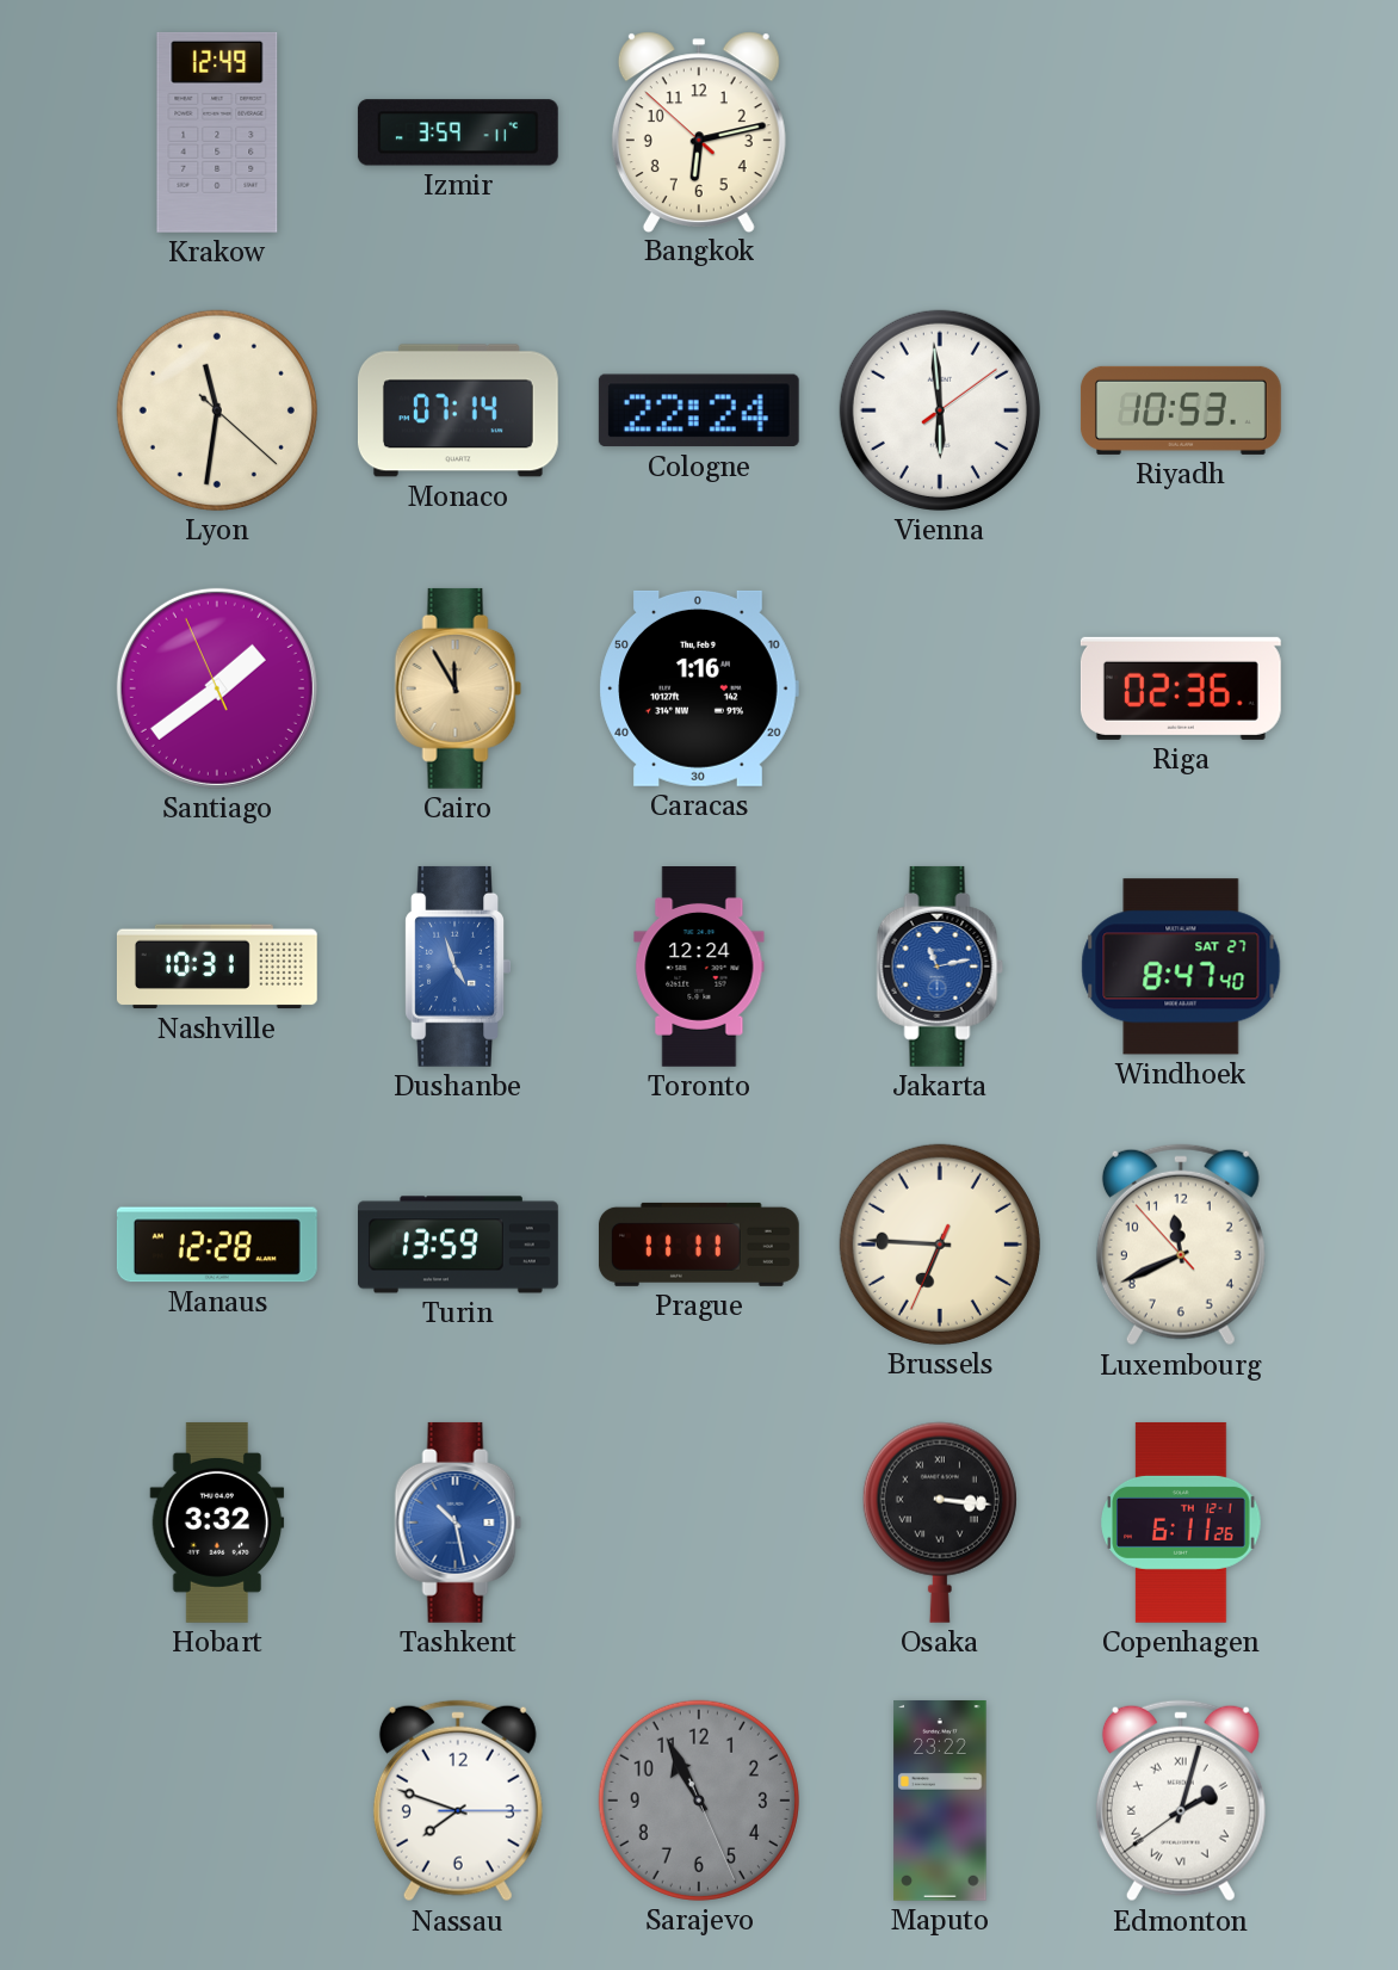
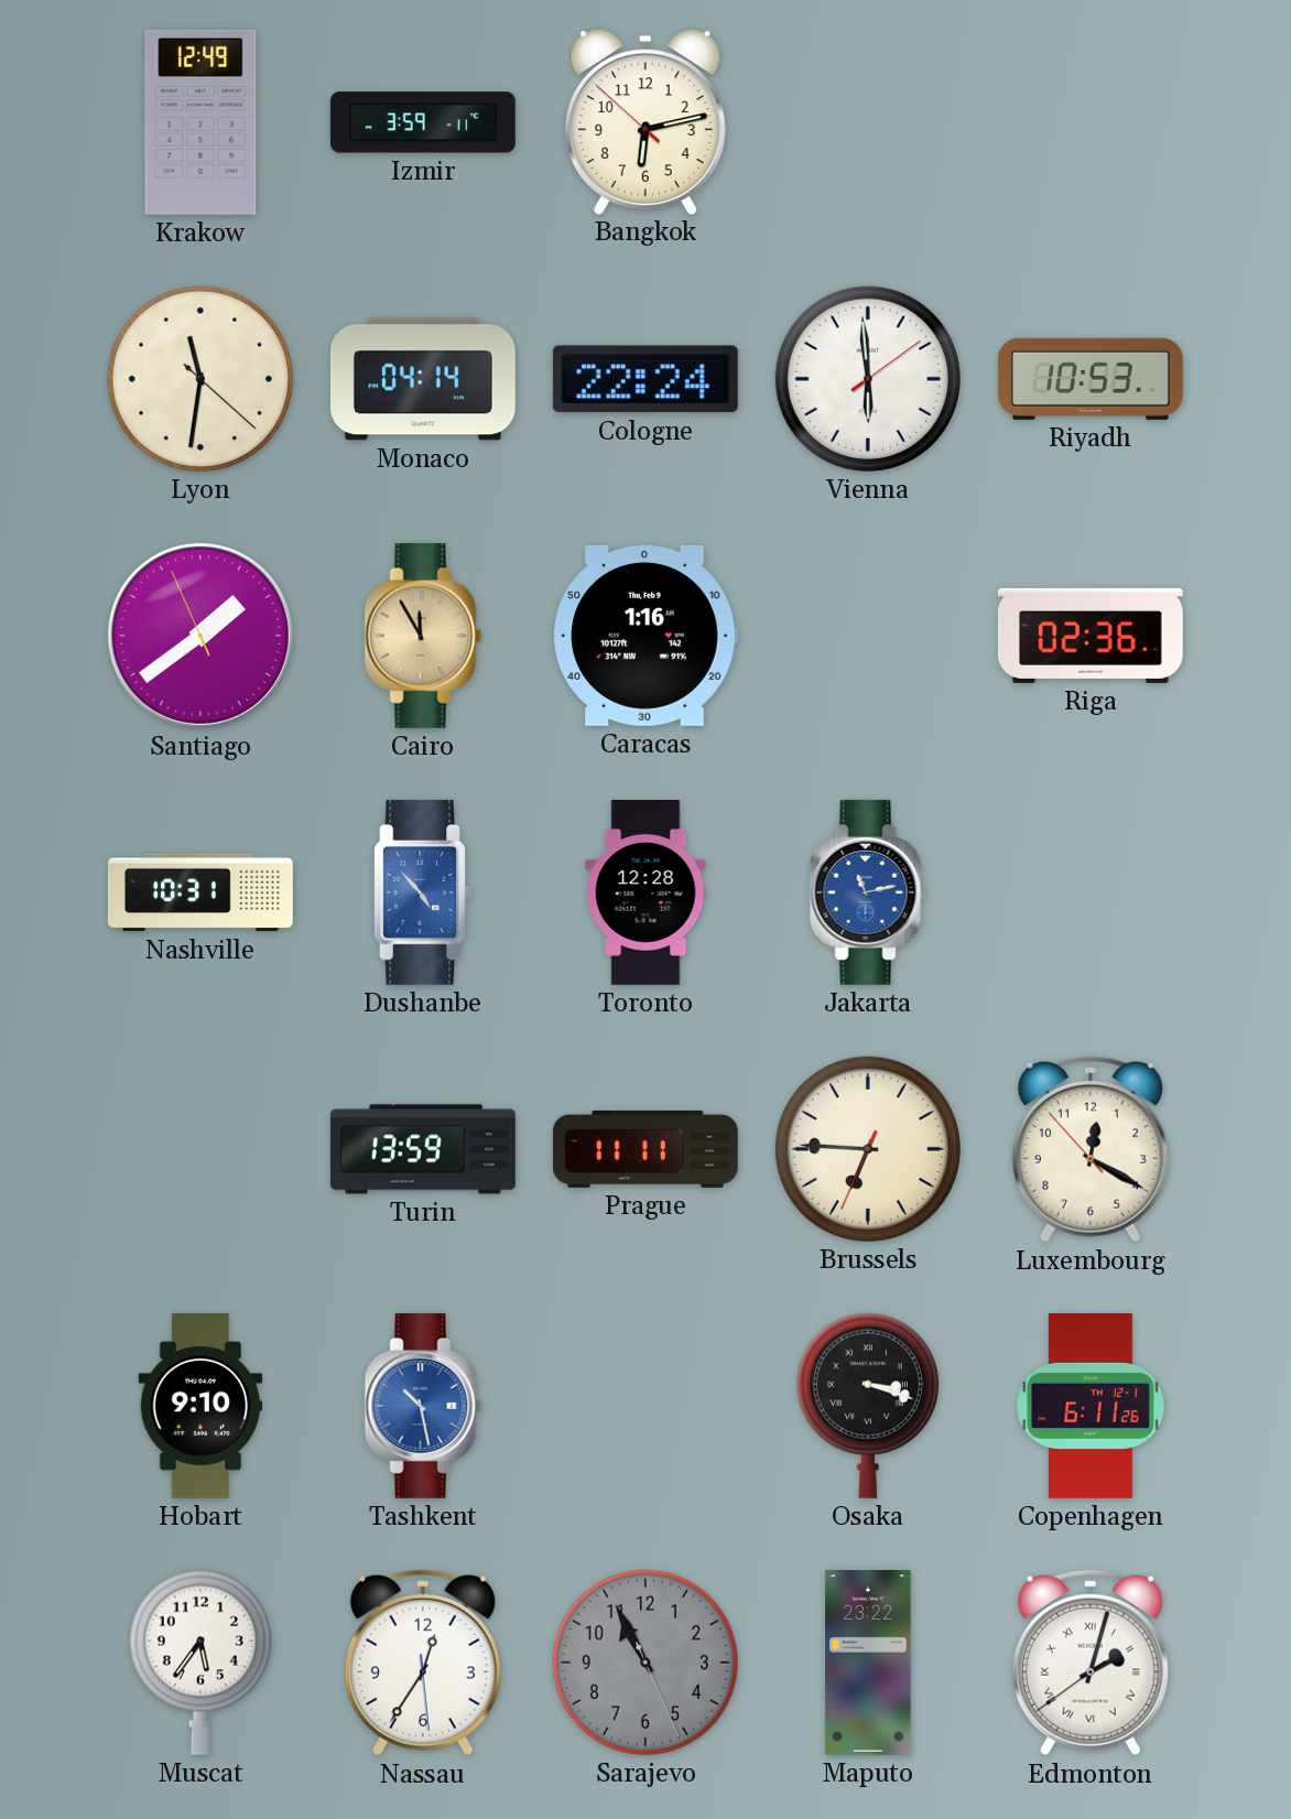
Monaco: 07:14 -> 04:14
Dushanbe: 4:57 -> 4:53
Toronto: 12:24 -> 12:28
Windhoek: 8:47 -> none
Manaus: 12:28 -> none
Luxembourg: 11:40 -> 12:19
Hobart: 3:32 -> 9:10
Osaka: 3:16 -> 3:18
Muscat: none -> 5:36
Nassau: 7:48 -> 12:35
